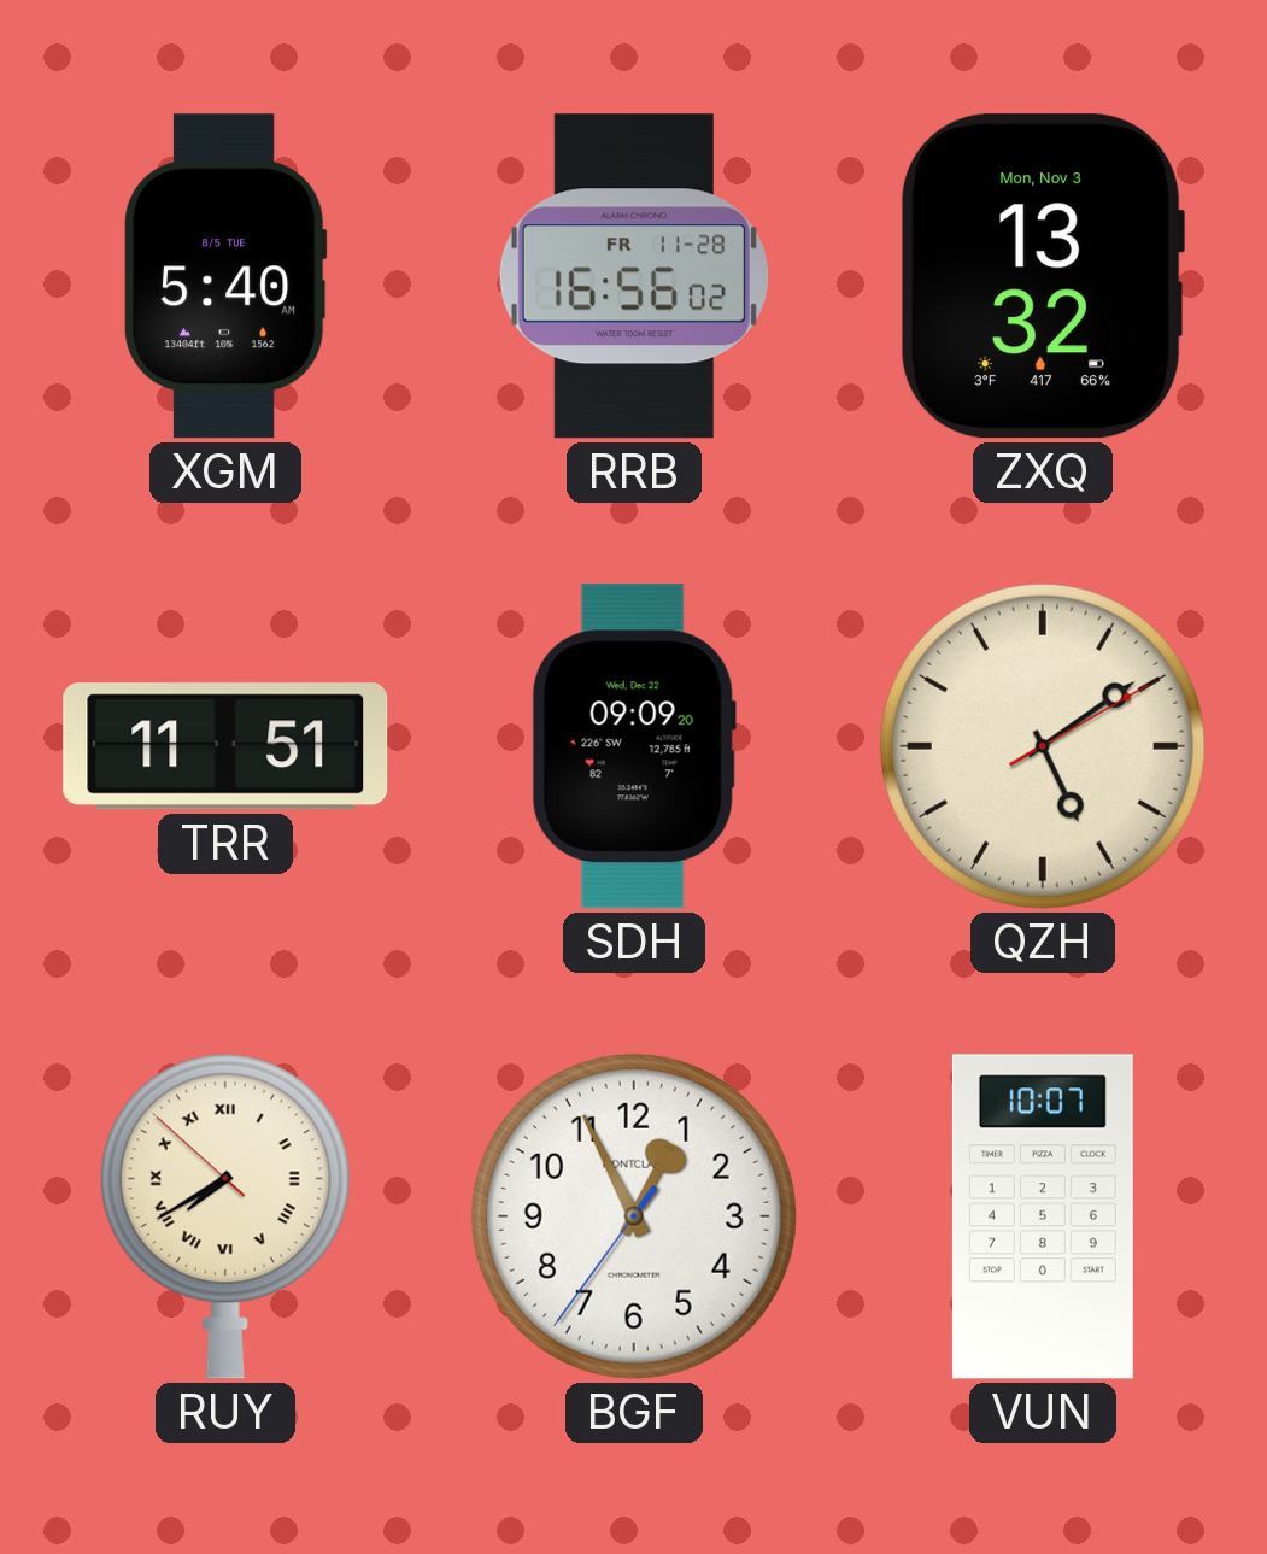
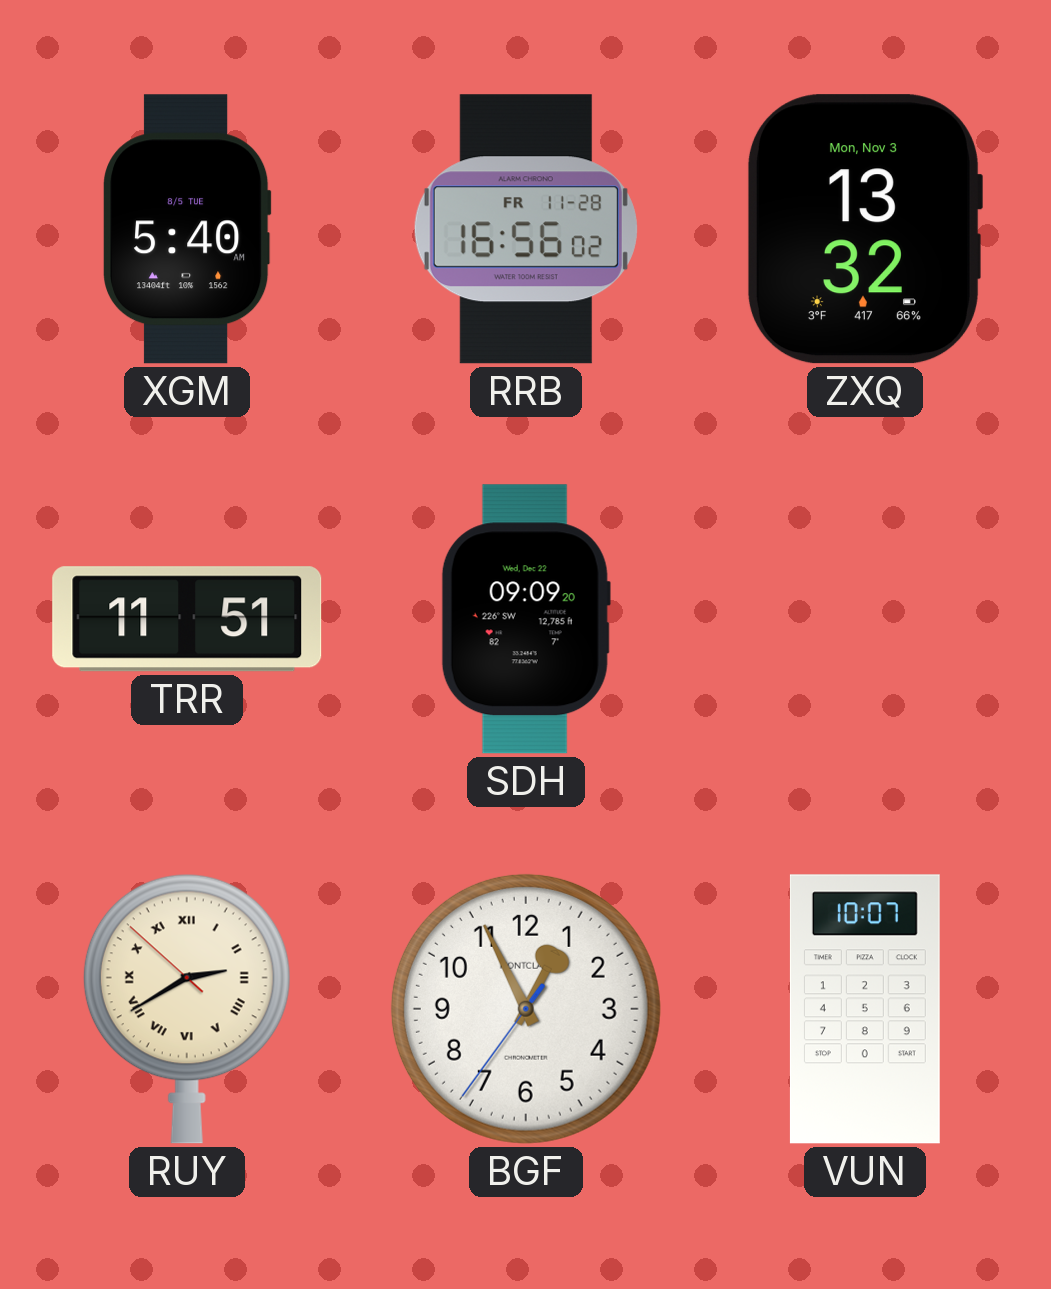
QZH: 5:09 -> none
RUY: 7:39 -> 2:39
